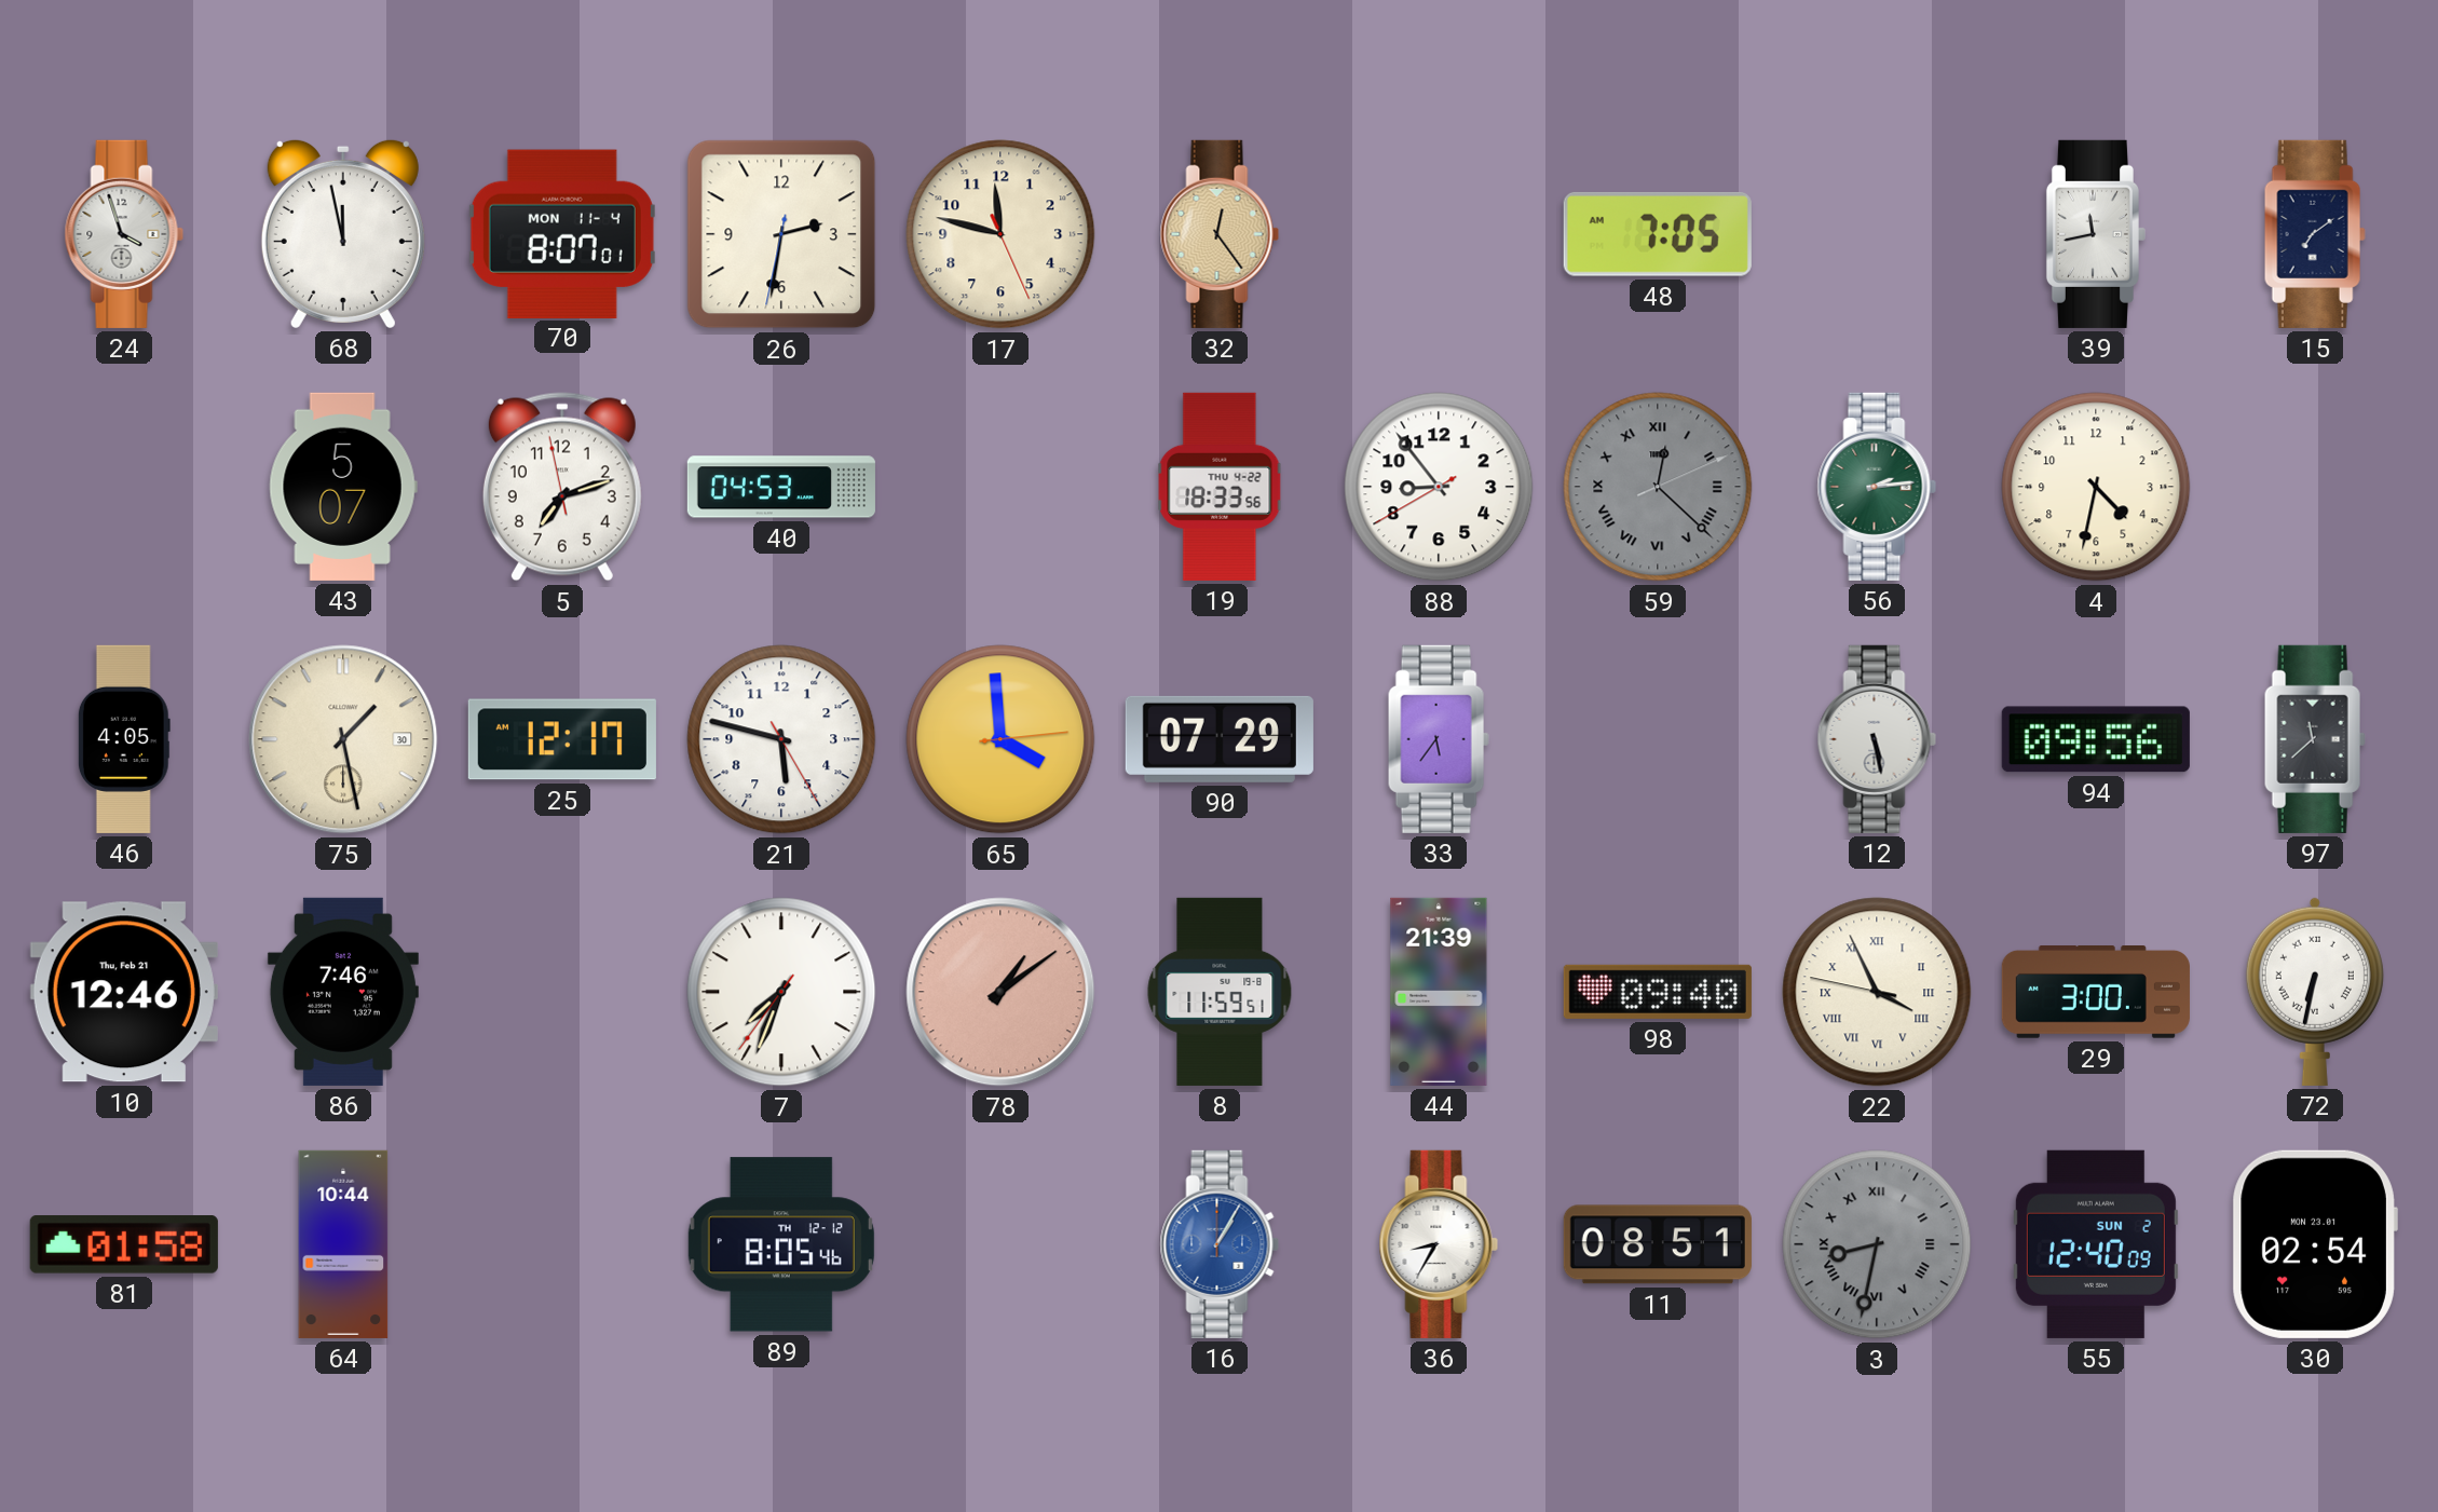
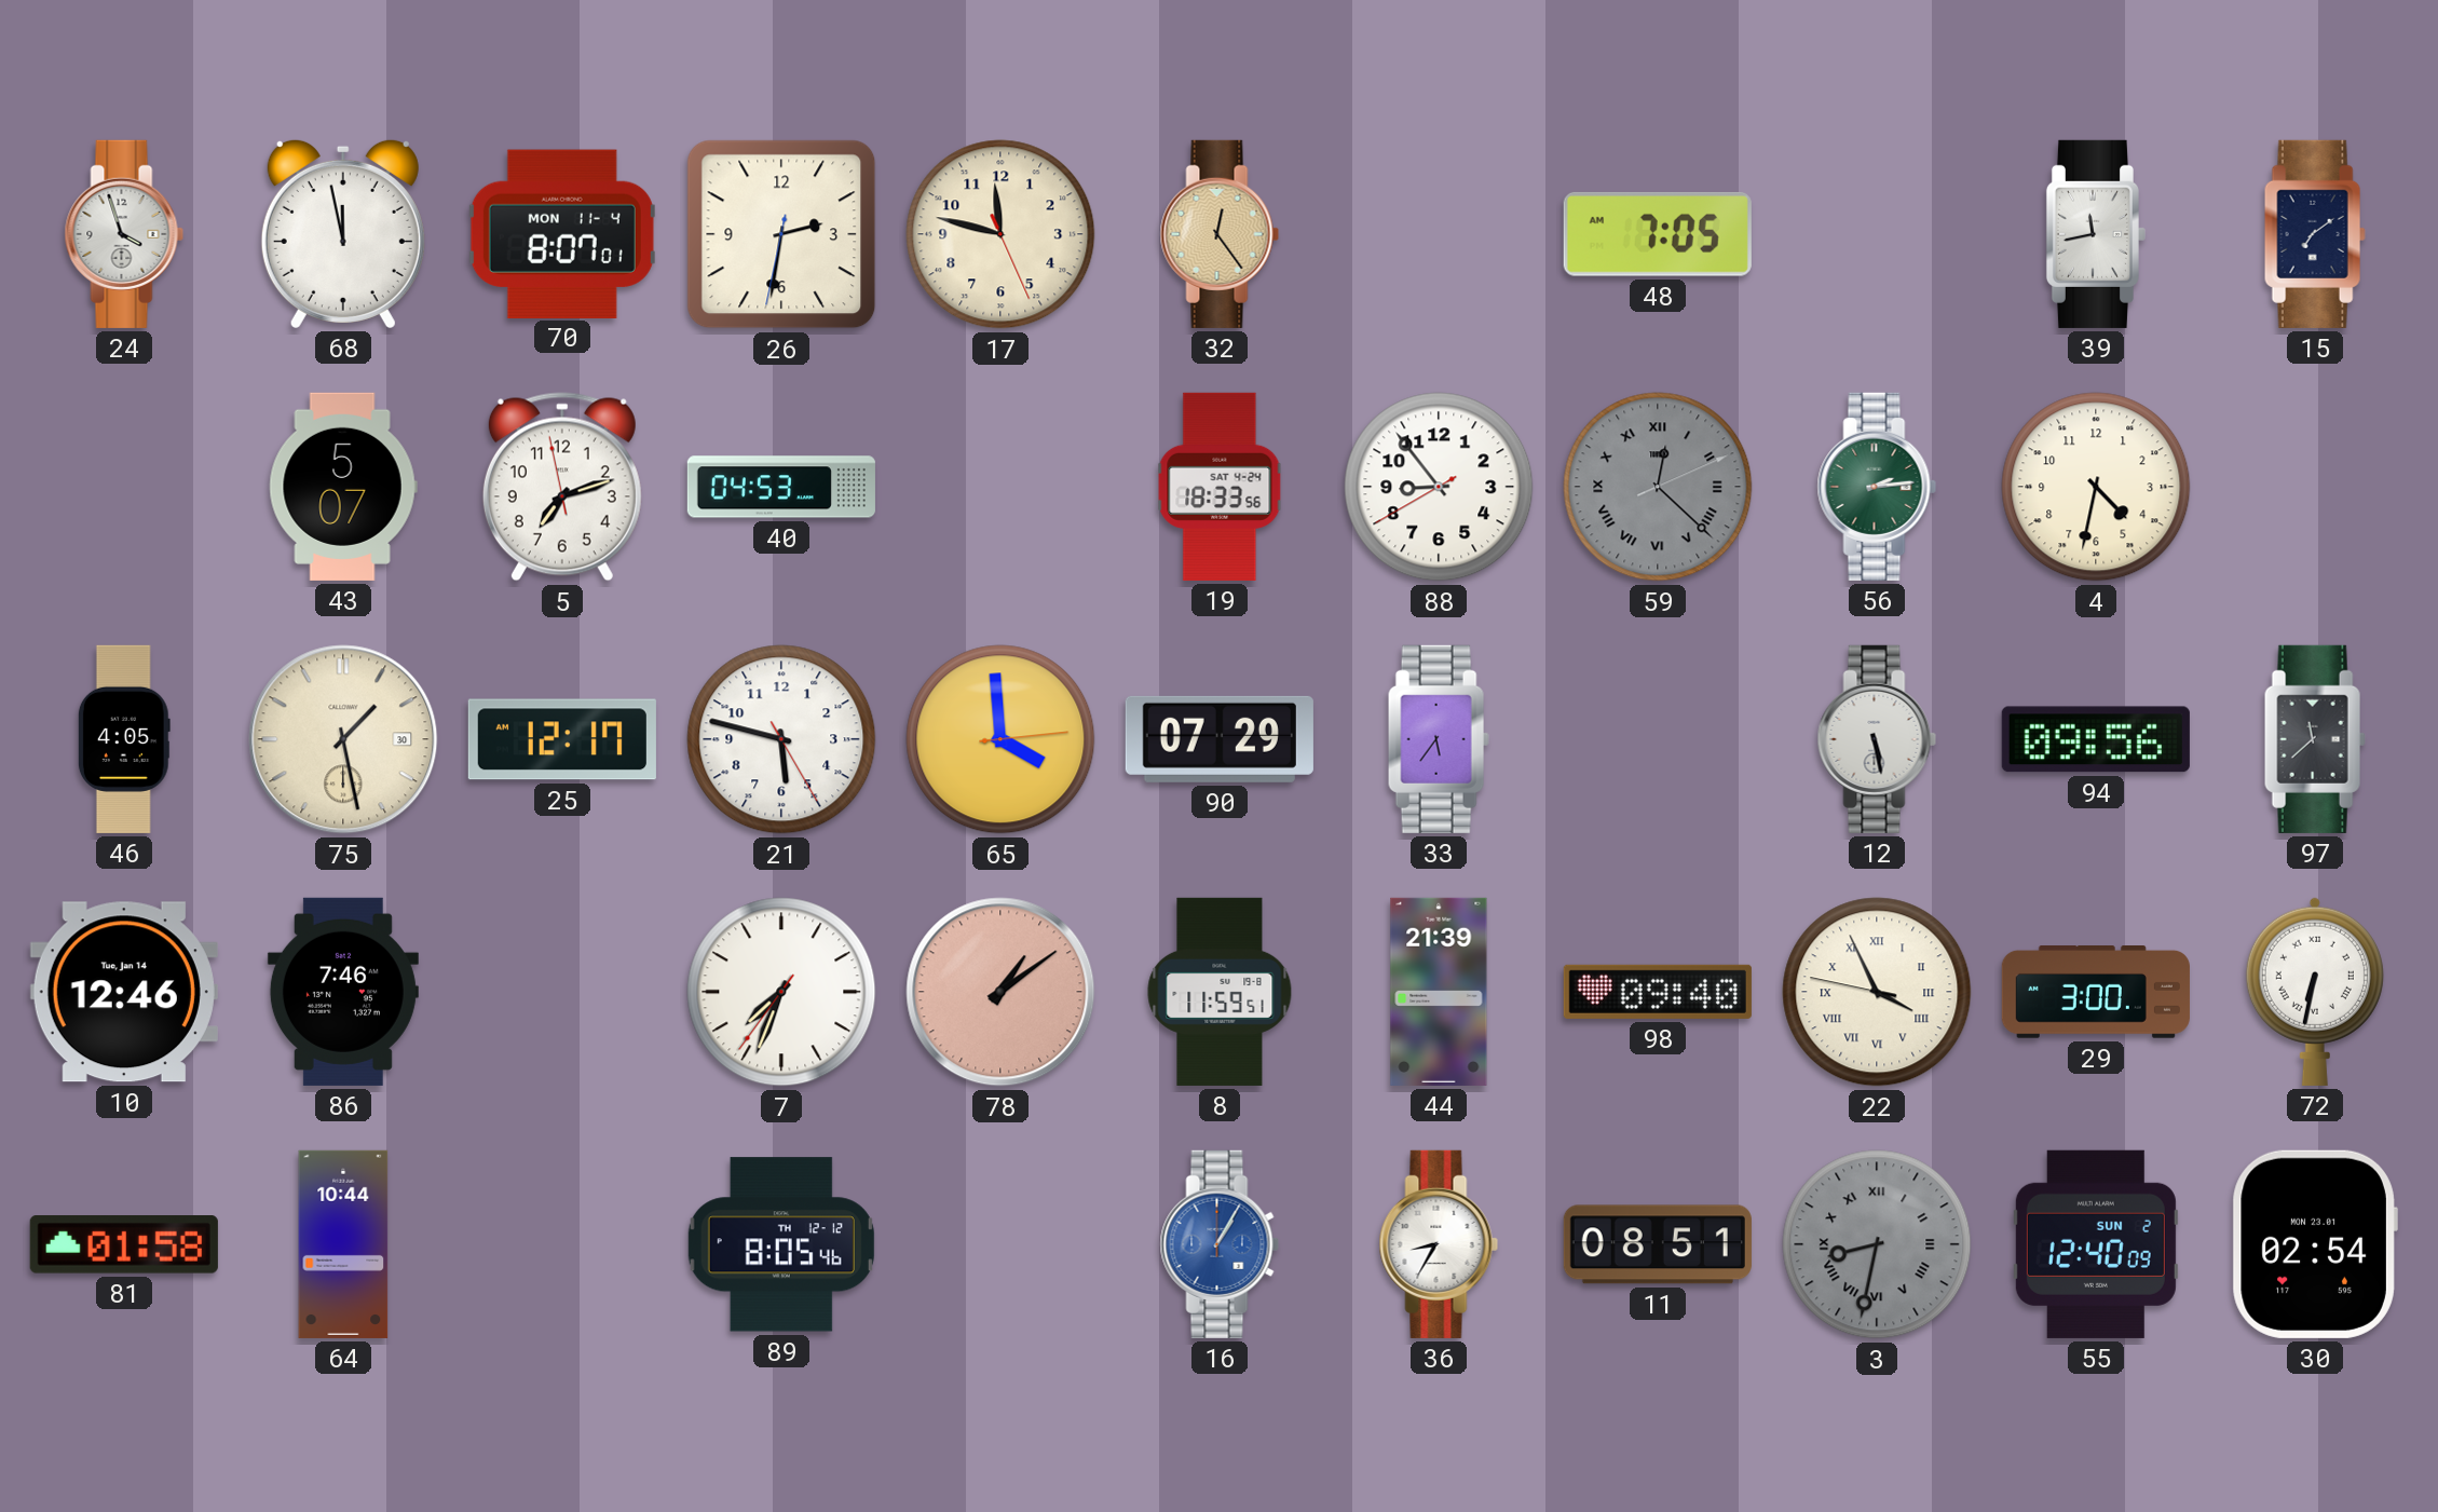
19 date: THU 4-22 -> SAT 4-24
10 date: Thu, Feb 21 -> Tue, Jan 14
